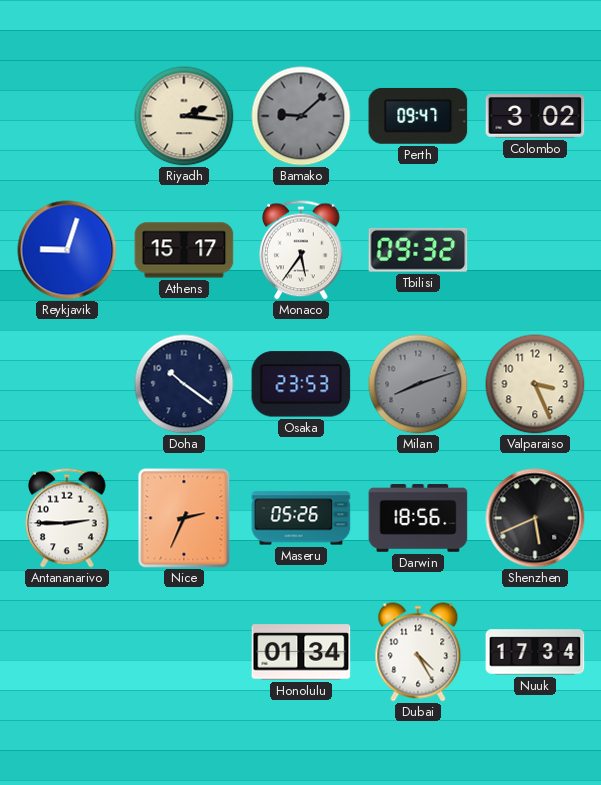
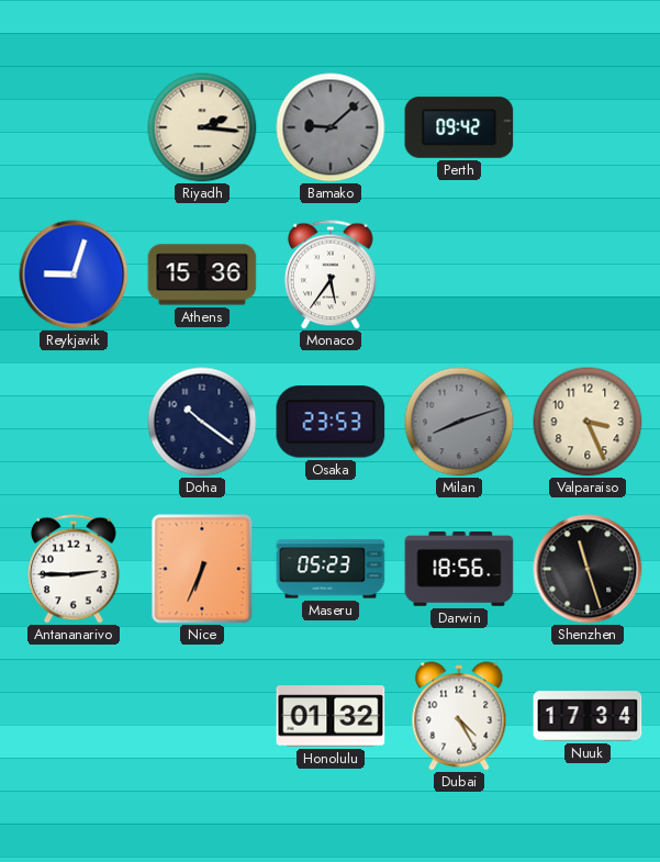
Perth: 09:47 -> 09:42
Colombo: 3:02 -> none
Athens: 15:17 -> 15:36
Tbilisi: 09:32 -> none
Nice: 2:34 -> 6:34
Maseru: 05:26 -> 05:23
Shenzhen: 5:41 -> 11:27
Honolulu: 01:34 -> 01:32
